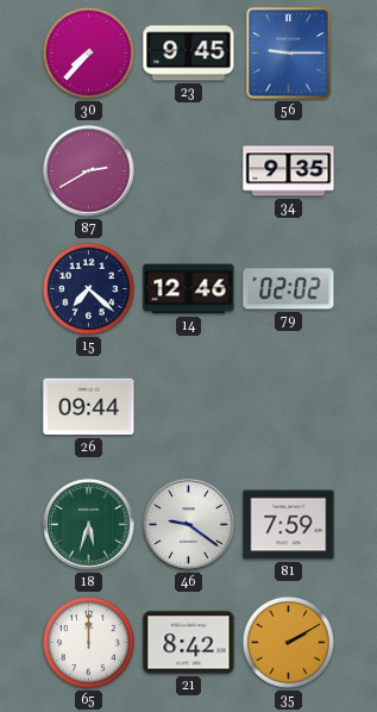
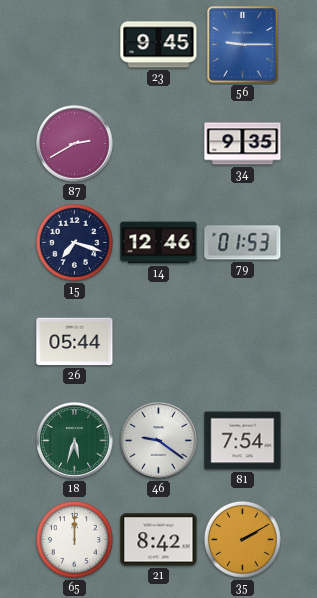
30: 7:37 -> none
15: 7:22 -> 7:18
79: 02:02 -> 01:53
26: 09:44 -> 05:44
81: 7:59 -> 7:54
